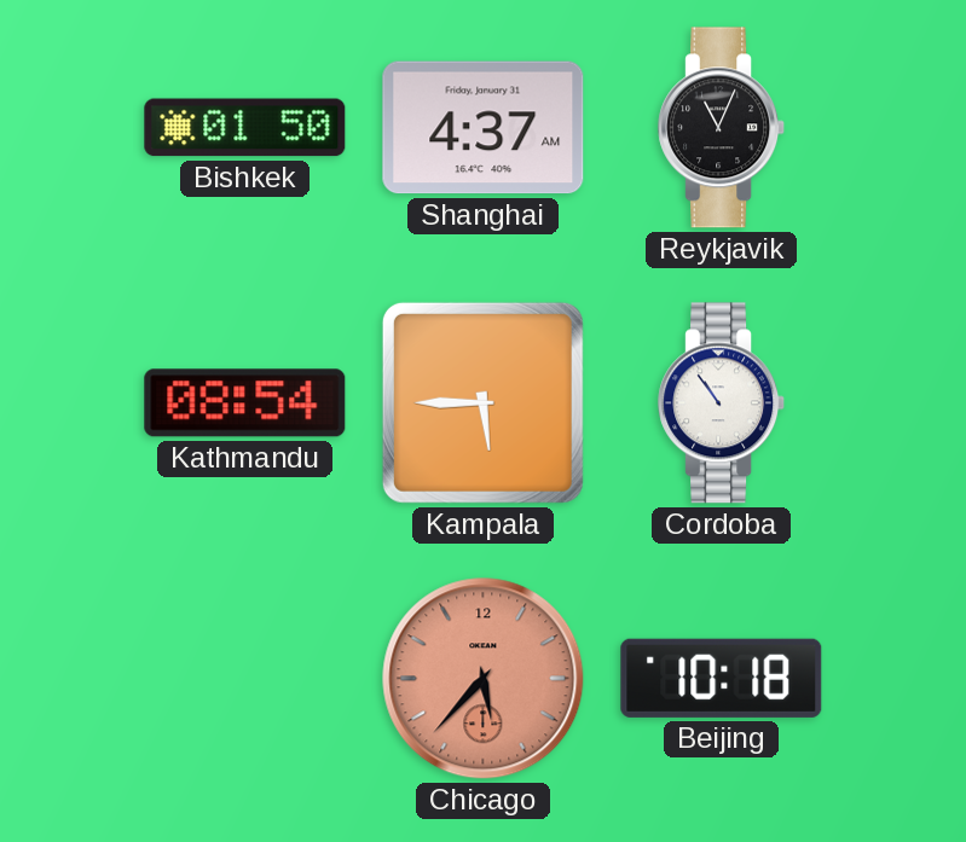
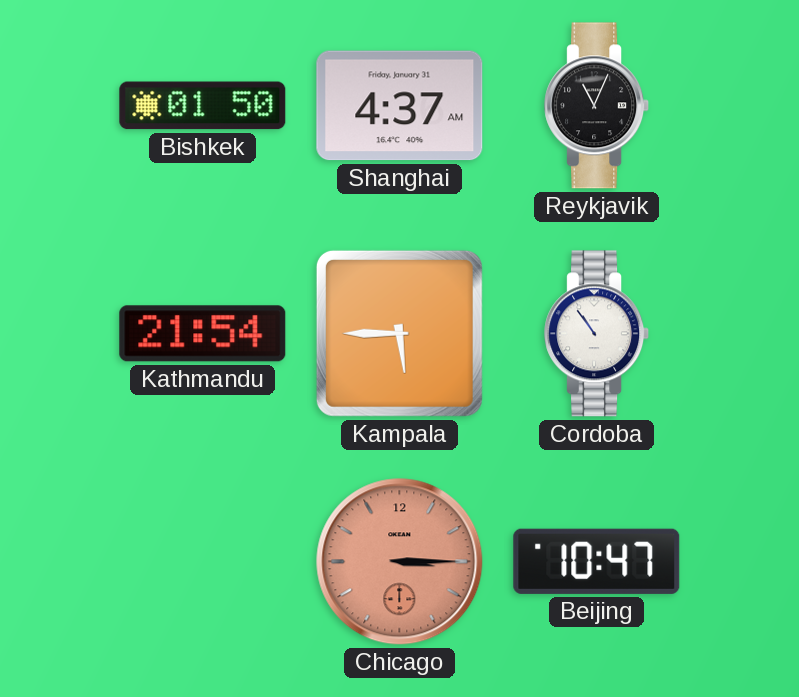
Kathmandu: 08:54 -> 21:54
Chicago: 5:37 -> 3:15
Beijing: 10:18 -> 10:47
